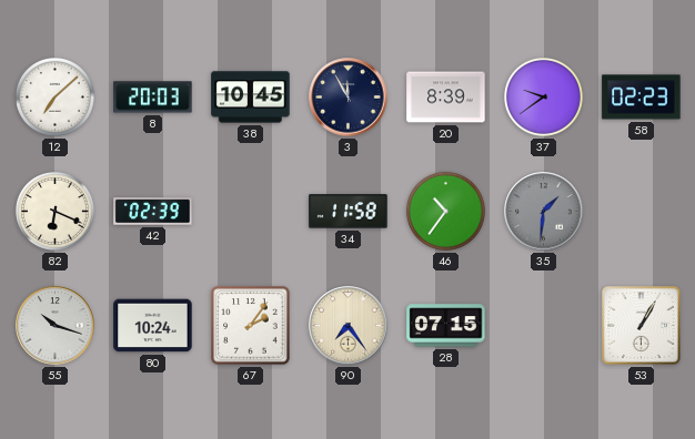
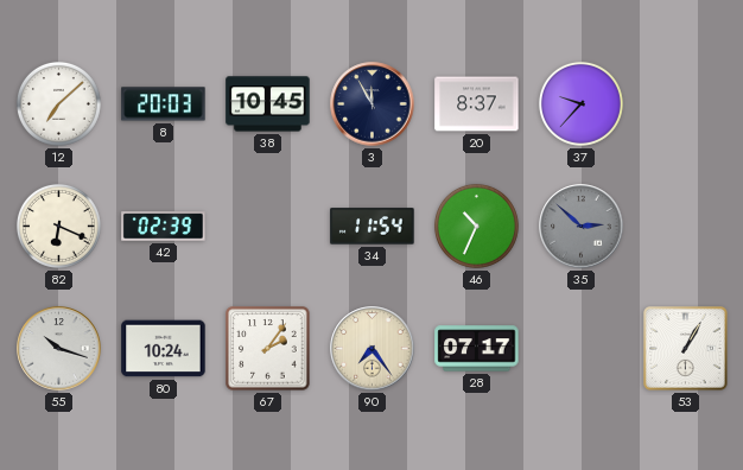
20: 8:39 -> 8:37
37: 9:39 -> 9:37
58: 02:23 -> none
34: 11:58 -> 11:54
46: 10:36 -> 10:34
35: 1:31 -> 2:52
28: 07:15 -> 07:17
